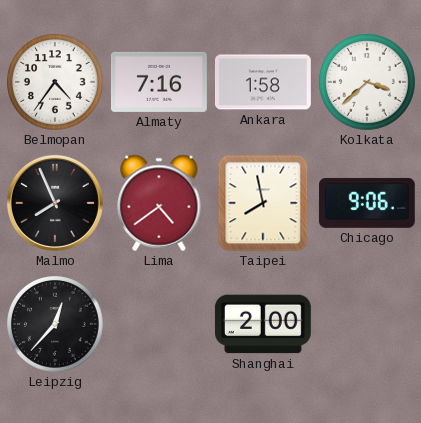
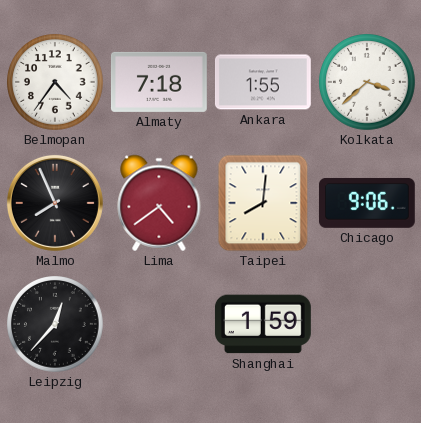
Almaty: 7:16 -> 7:18
Ankara: 1:58 -> 1:55
Taipei: 7:58 -> 8:01
Shanghai: 2:00 -> 1:59
